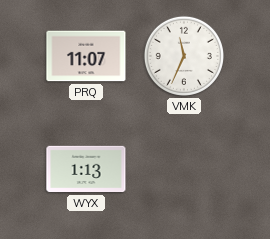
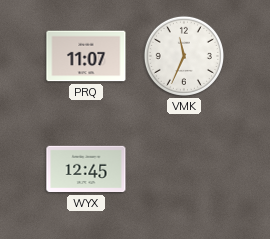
WYX: 1:13 -> 12:45
